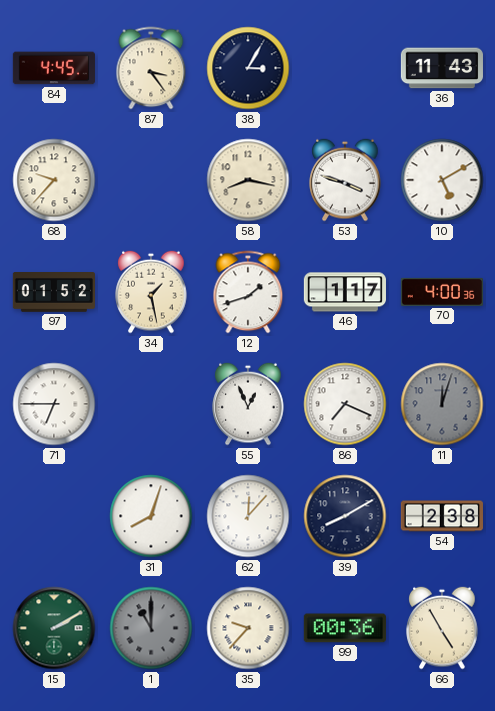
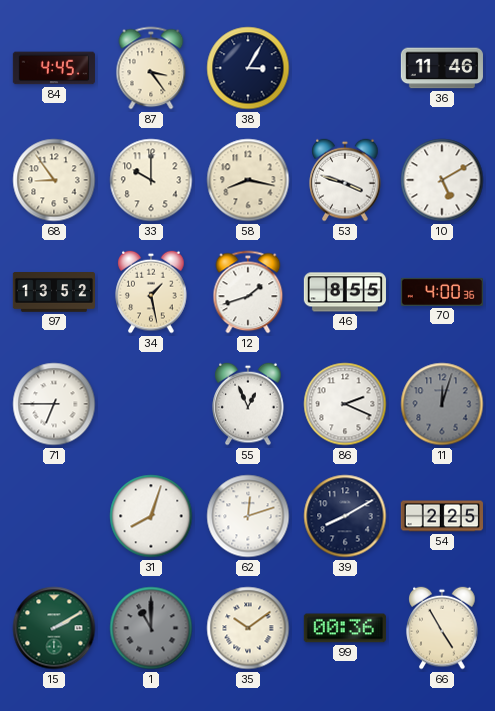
36: 11:43 -> 11:46
68: 9:37 -> 8:54
33: none -> 10:00
97: 01:52 -> 13:52
46: 1:17 -> 8:55
86: 7:19 -> 2:19
62: 12:07 -> 12:12
54: 2:38 -> 2:25
35: 9:37 -> 10:09
